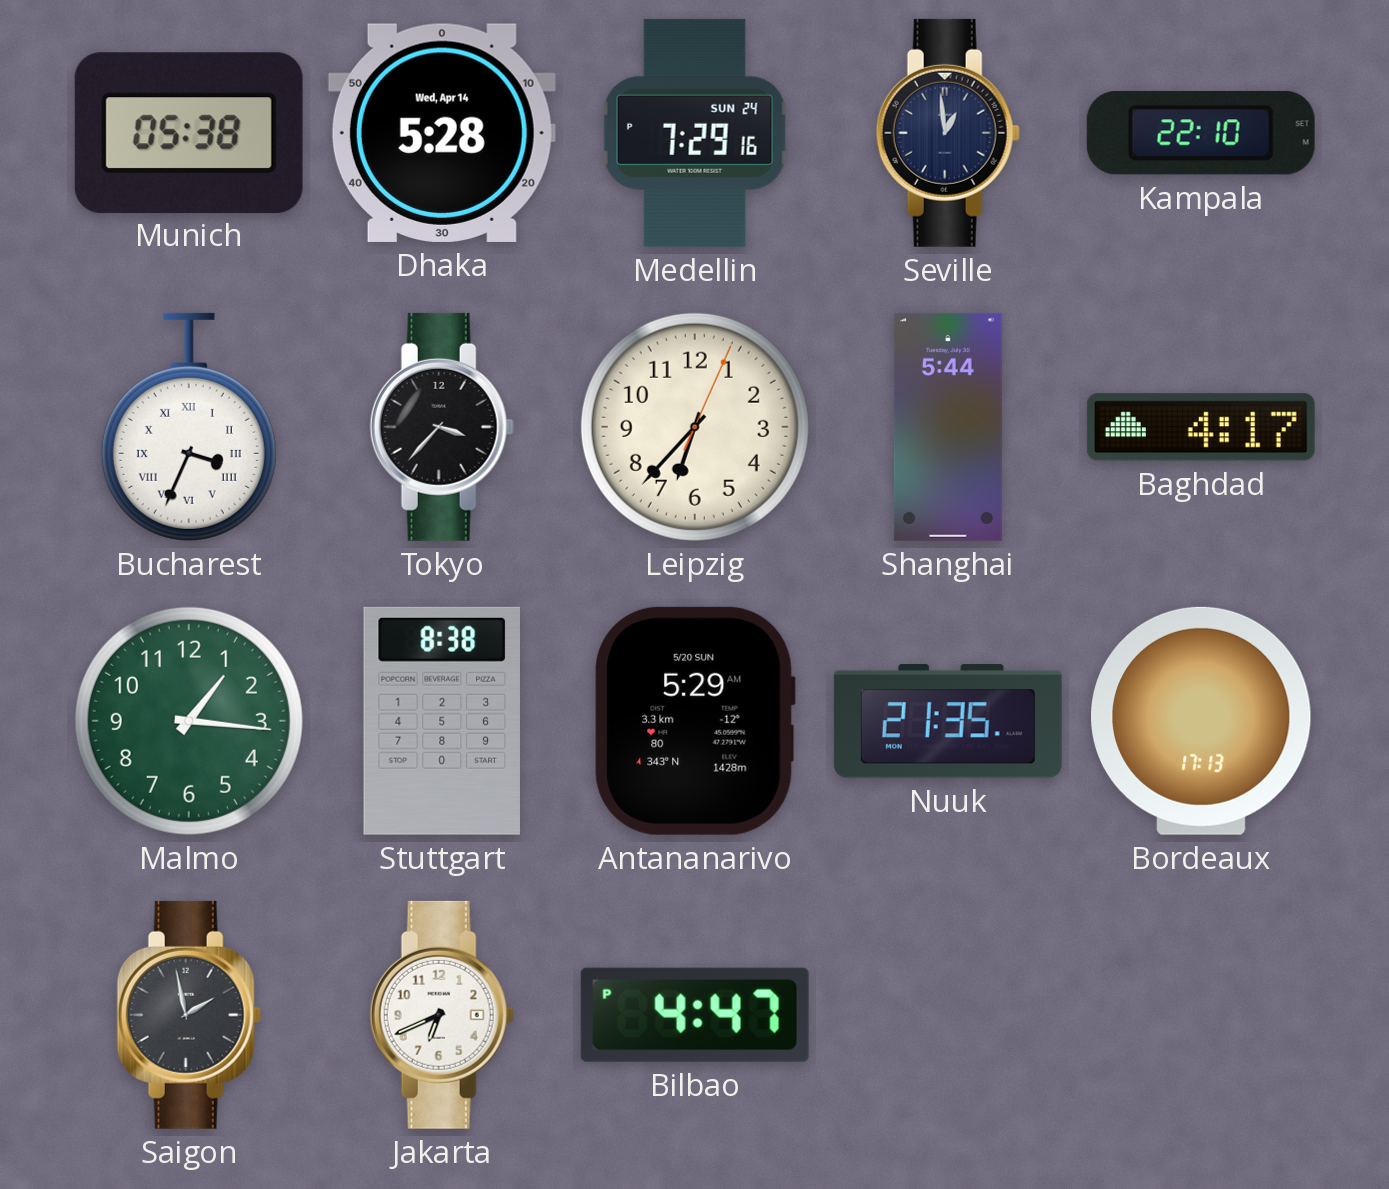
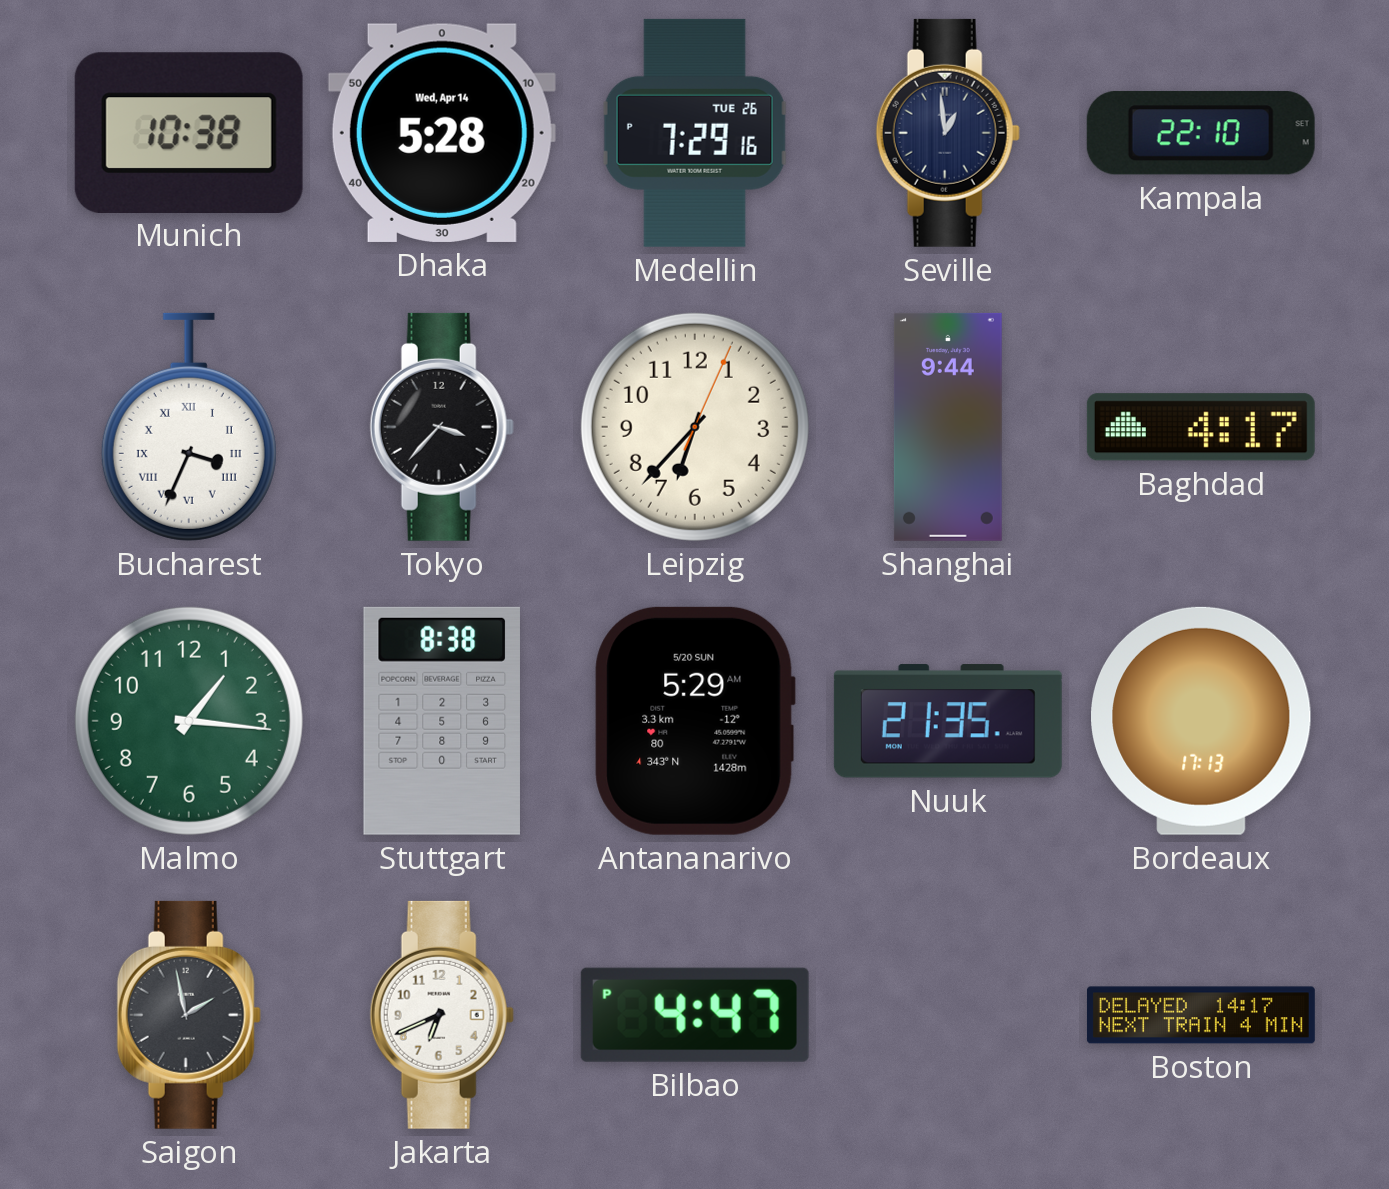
Munich: 05:38 -> 10:38
Medellin date: SUN 24 -> TUE 26
Shanghai: 5:44 -> 9:44
Boston: none -> 14:17
